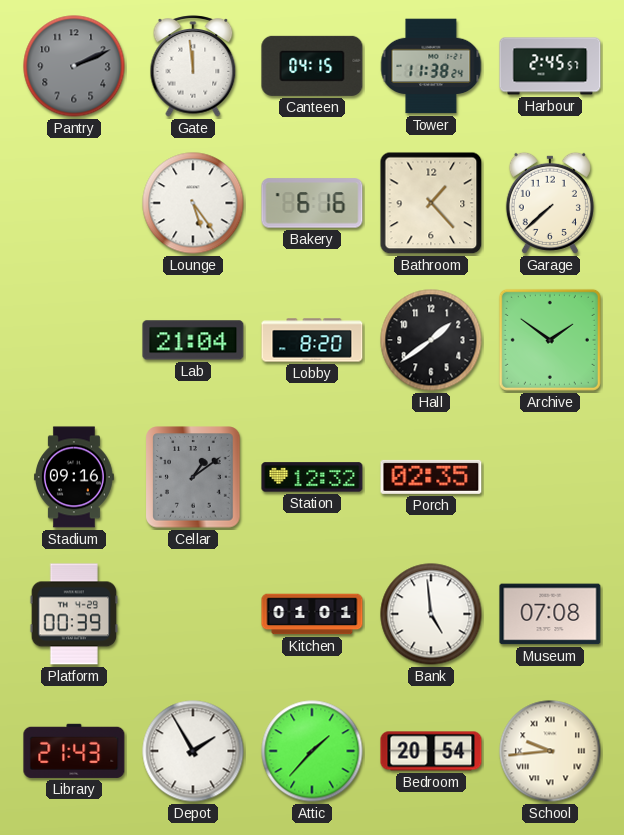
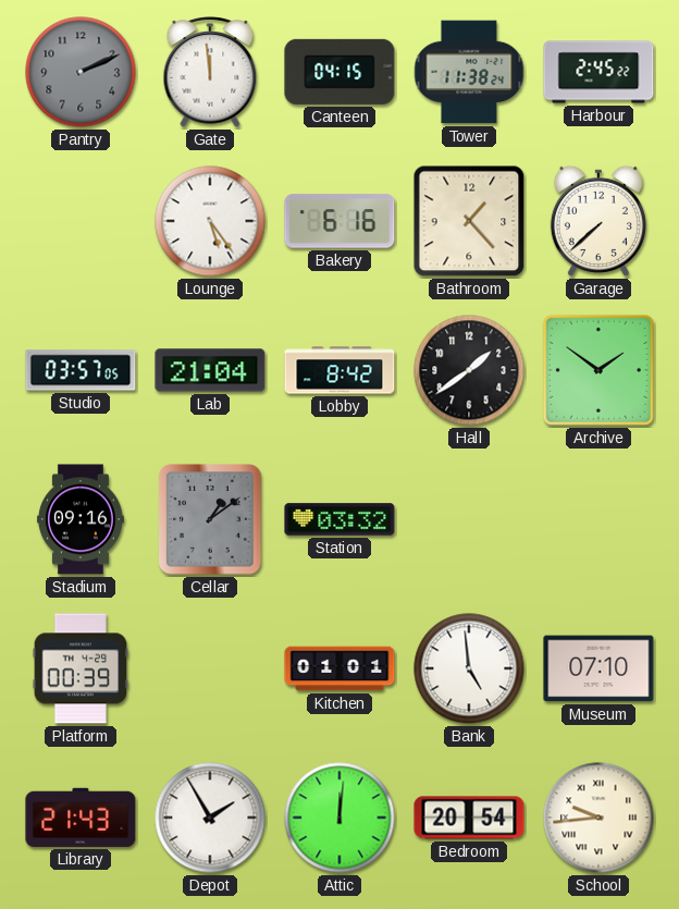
Harbour: 2:45:57 -> 2:45:22
Studio: none -> 03:57
Lobby: 8:20 -> 8:42
Station: 12:32 -> 03:32
Porch: 02:35 -> none
Museum: 07:08 -> 07:10
Attic: 1:37 -> 12:01
